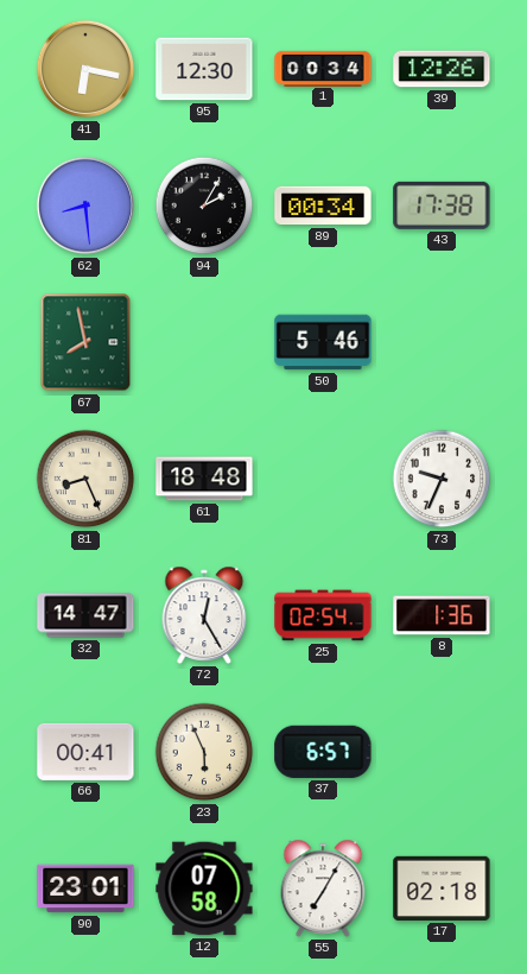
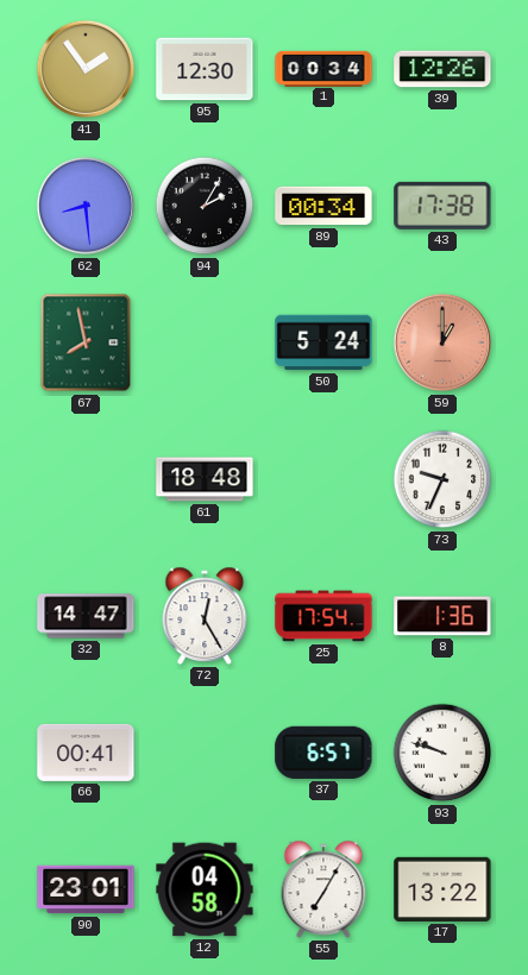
41: 6:17 -> 1:54
50: 5:46 -> 5:24
59: none -> 1:00
81: 8:26 -> none
25: 02:54 -> 17:54
23: 5:56 -> none
93: none -> 9:48
12: 07:58 -> 04:58
17: 02:18 -> 13:22
